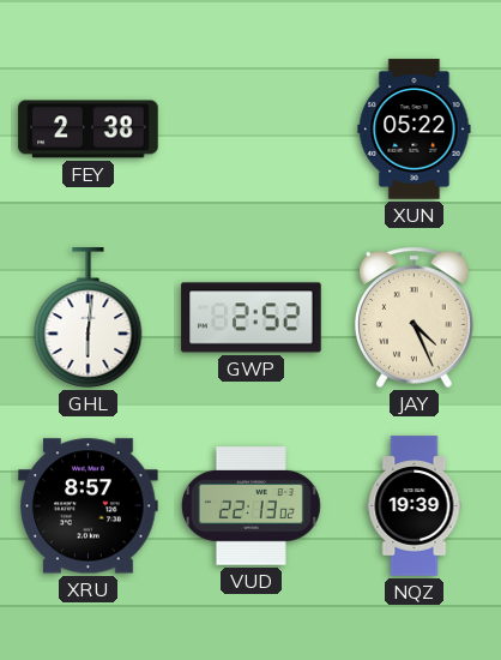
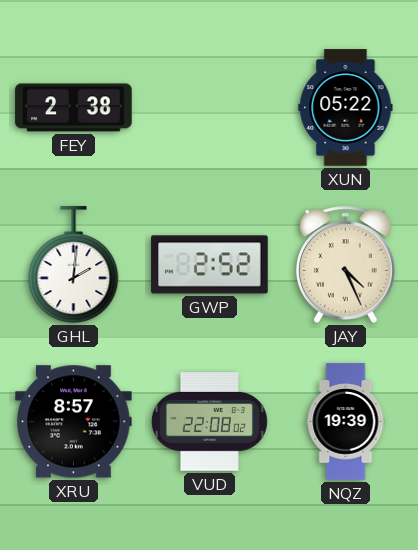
GHL: 6:01 -> 2:01
VUD: 22:13 -> 22:08
